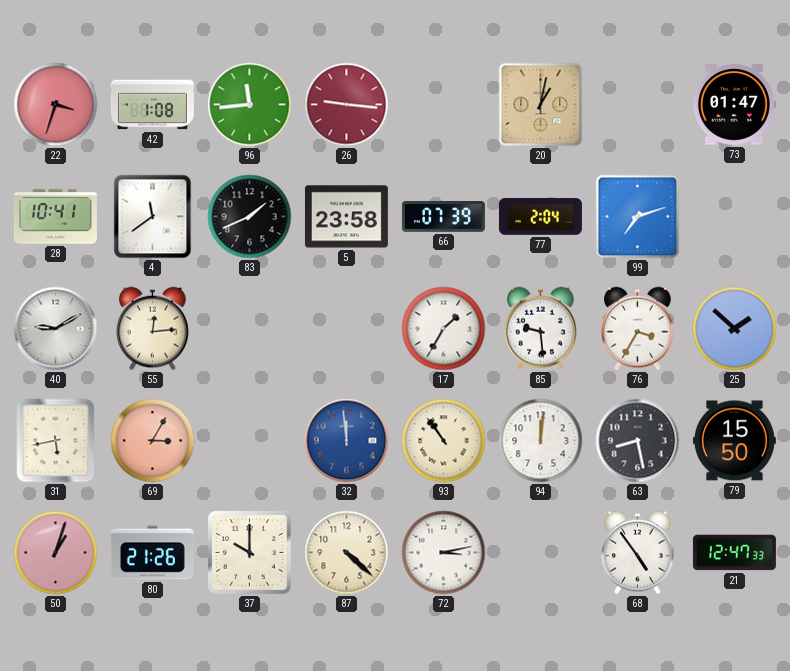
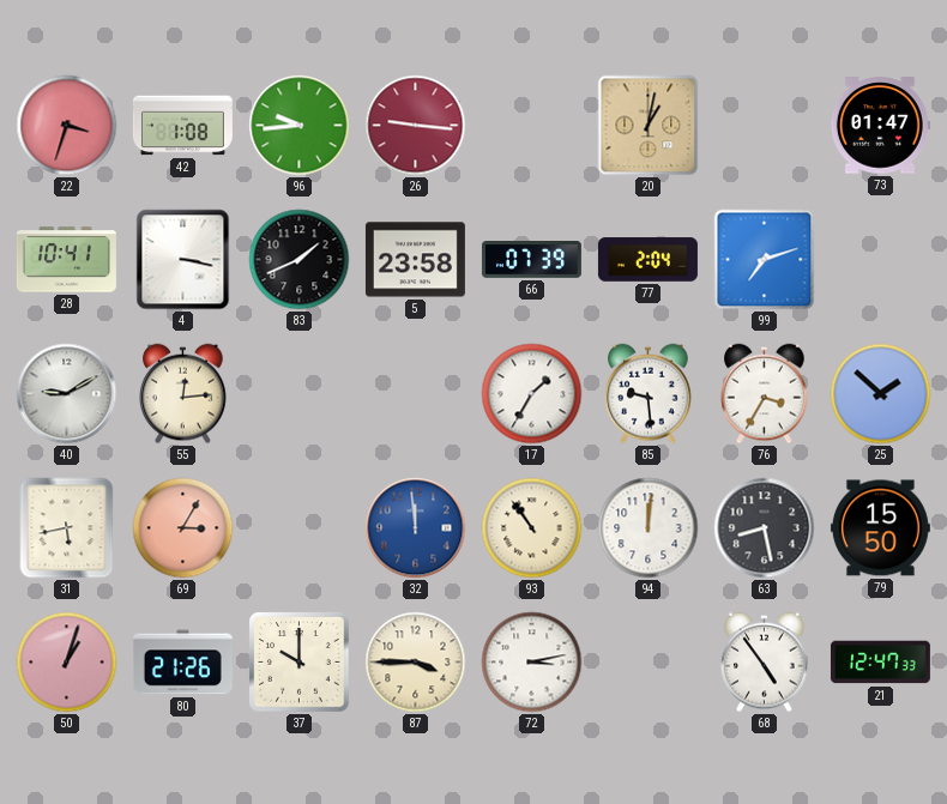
96: 11:44 -> 9:44
4: 11:39 -> 3:17
87: 4:22 -> 3:45
